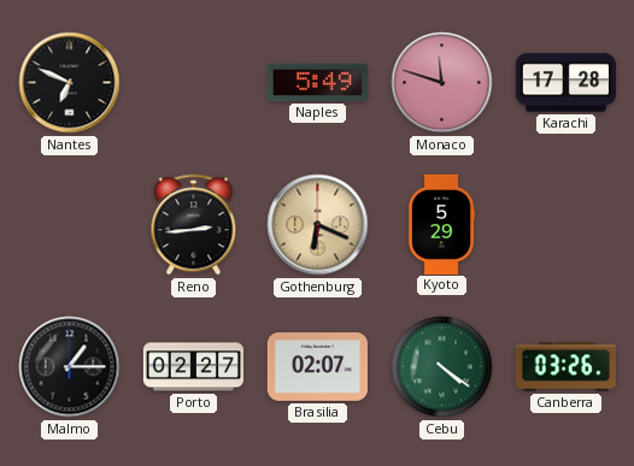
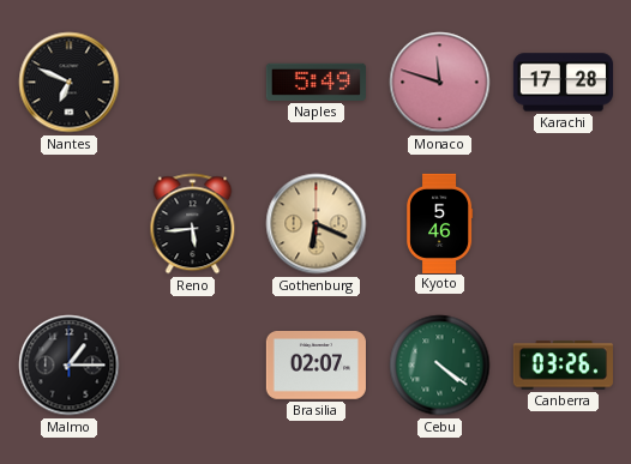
Reno: 2:44 -> 5:44
Kyoto: 5:29 -> 5:46
Porto: 02:27 -> none
